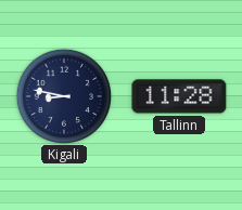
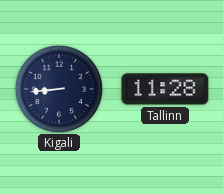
Kigali: 8:47 -> 8:44
